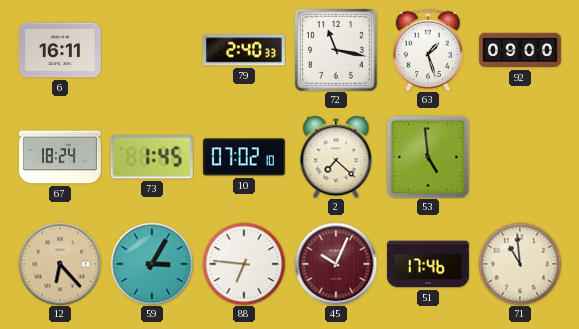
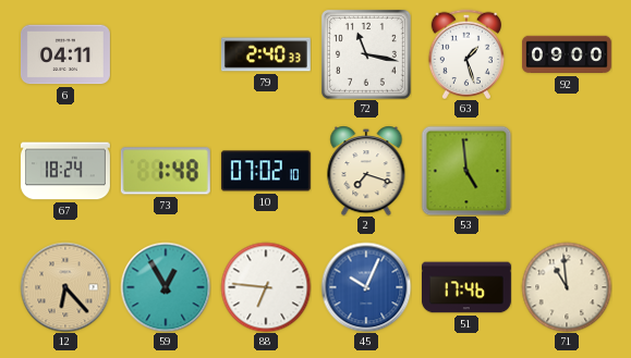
6: 16:11 -> 04:11
73: 1:45 -> 1:48
2: 7:22 -> 7:18
59: 3:05 -> 12:55
45 dial: burgundy -> blue
